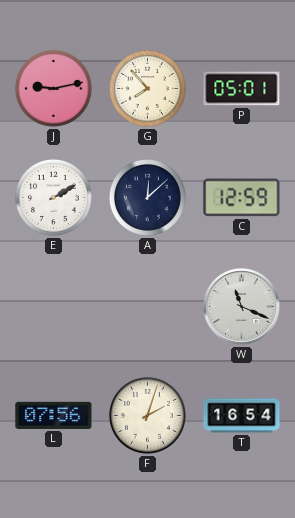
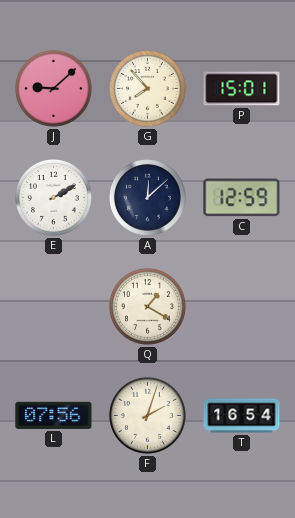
J: 9:13 -> 9:08
P: 05:01 -> 15:01
Q: none -> 1:20
W: 11:19 -> none
